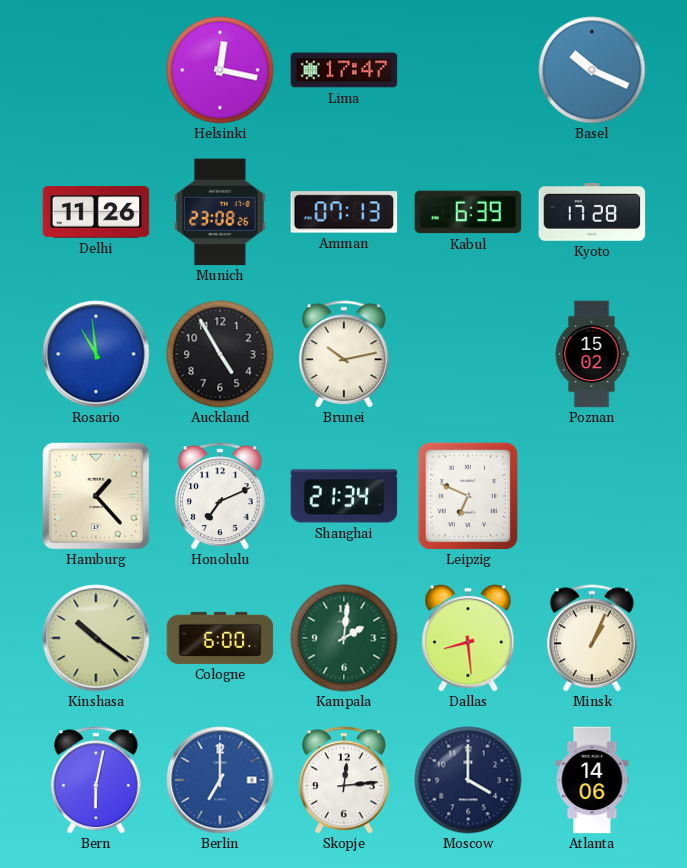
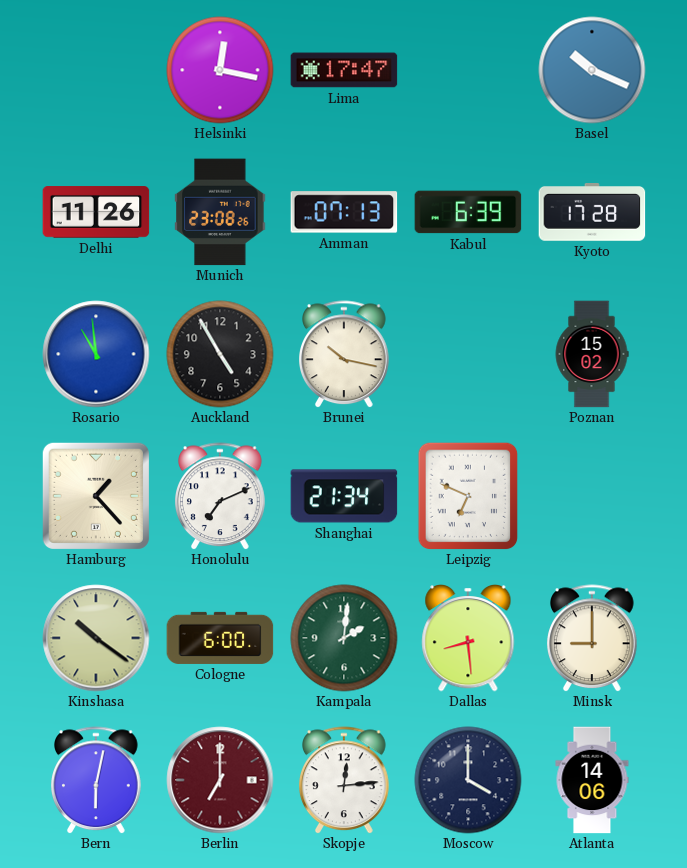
Brunei: 10:13 -> 10:17
Minsk: 1:04 -> 9:00
Berlin dial: blue -> burgundy
